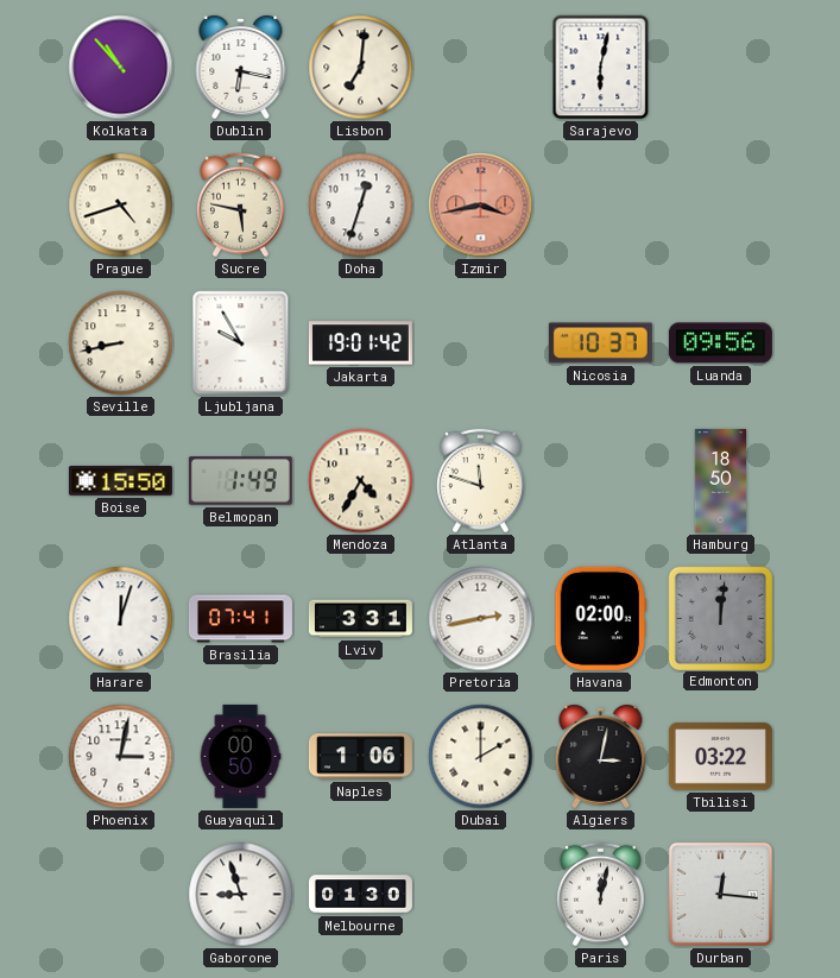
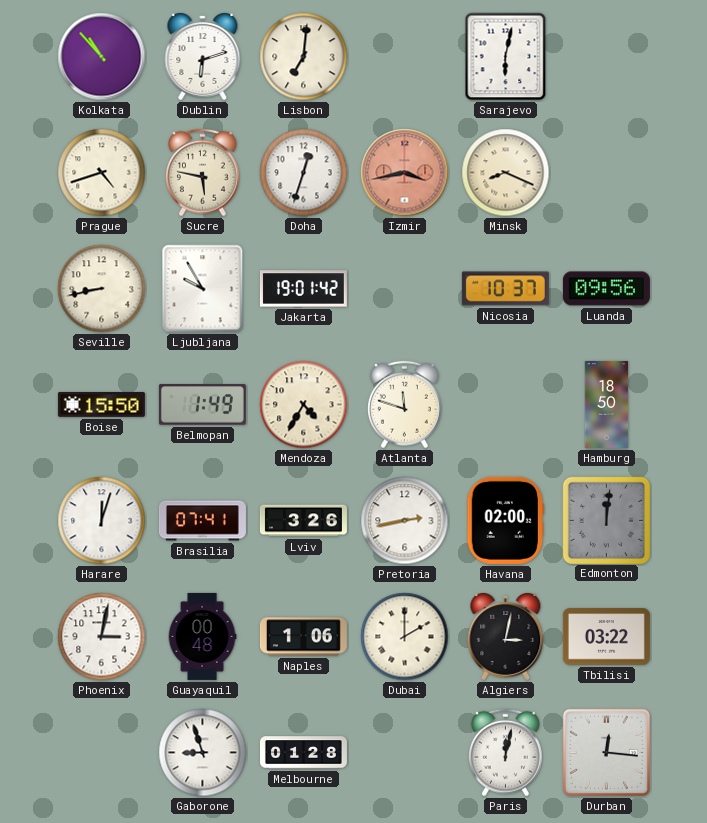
Dublin: 6:17 -> 6:12
Minsk: none -> 8:19
Lviv: 3:31 -> 3:26
Guayaquil: 00:50 -> 00:48
Melbourne: 01:30 -> 01:28
